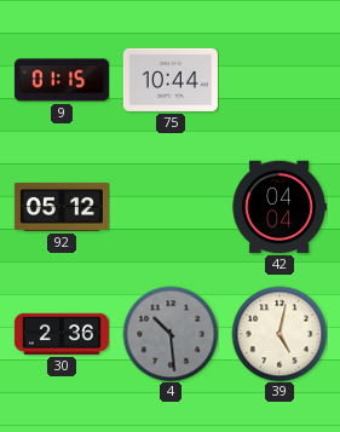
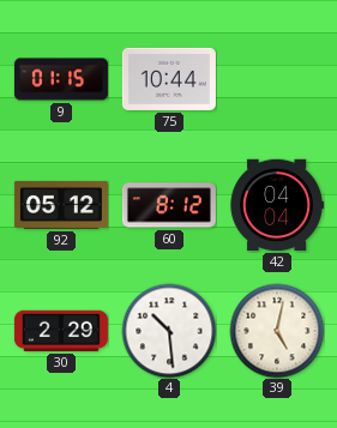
60: none -> 8:12
30: 2:36 -> 2:29
4 dial: grey -> white
